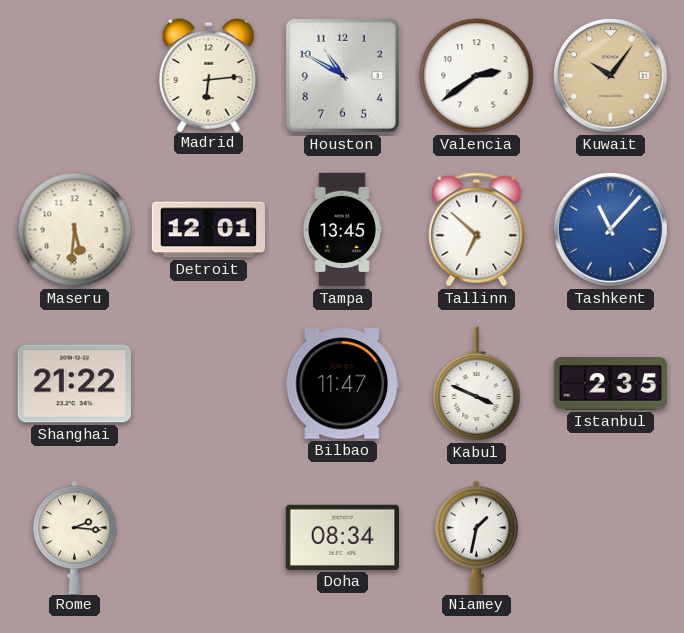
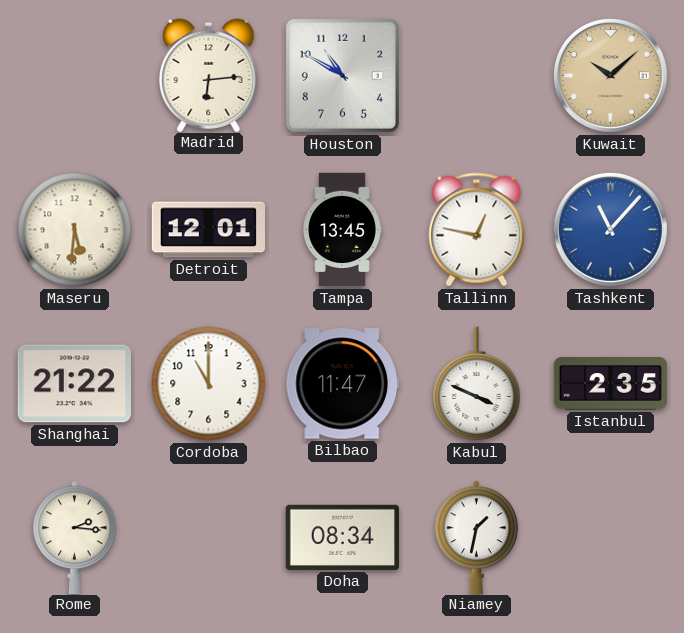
Valencia: 2:39 -> none
Kuwait: 10:06 -> 10:08
Tallinn: 6:52 -> 12:47
Cordoba: none -> 11:00
